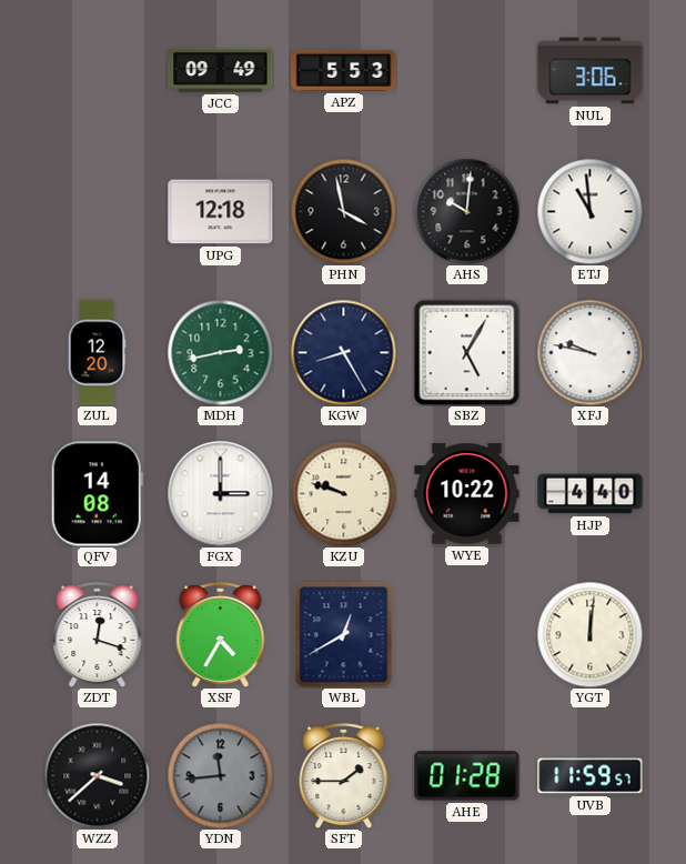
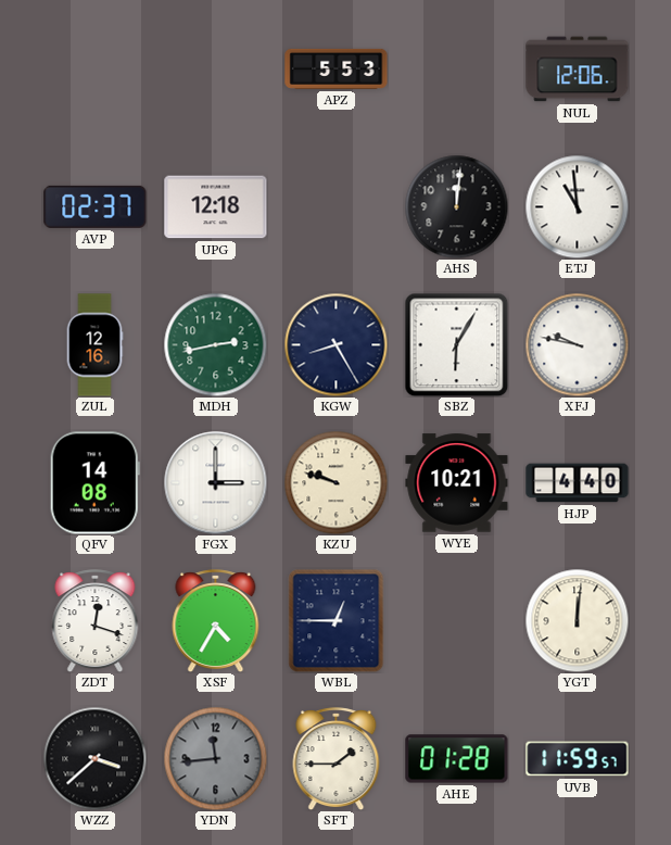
JCC: 09:49 -> none
NUL: 3:06 -> 12:06
AVP: none -> 02:37
PHN: 3:58 -> none
AHS: 10:01 -> 12:01
ZUL: 12:20 -> 12:16
SBZ: 5:05 -> 6:05
WYE: 10:22 -> 10:21
WBL: 12:40 -> 12:45
